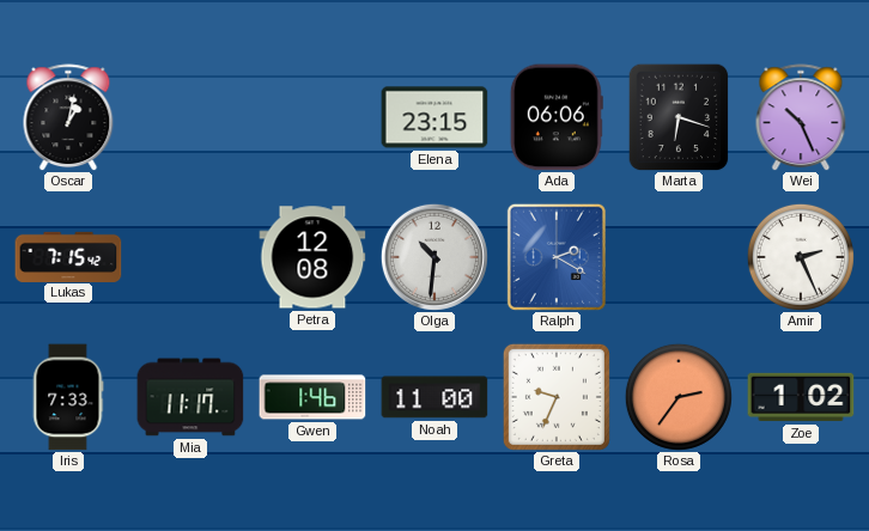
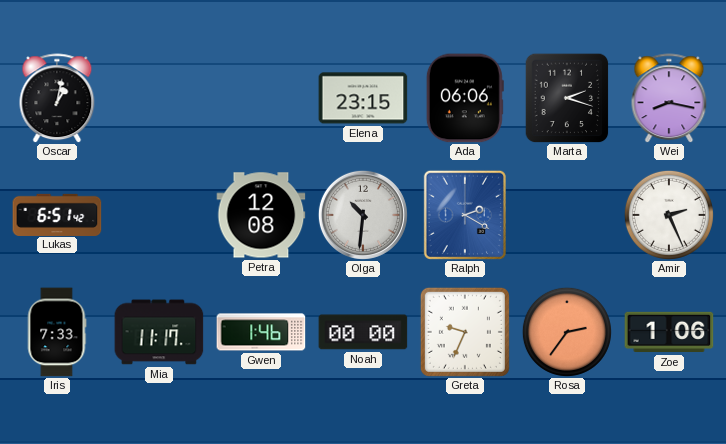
Marta: 6:18 -> 2:18
Wei: 10:26 -> 8:17
Lukas: 7:15 -> 6:51
Noah: 11:00 -> 00:00
Zoe: 1:02 -> 1:06
